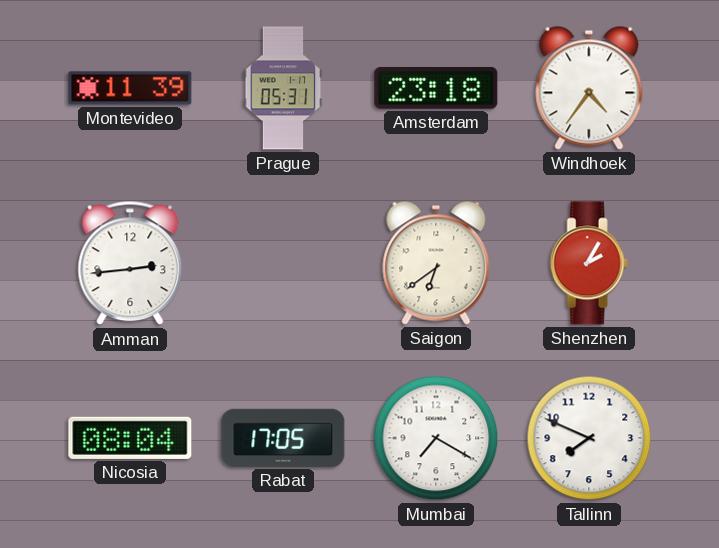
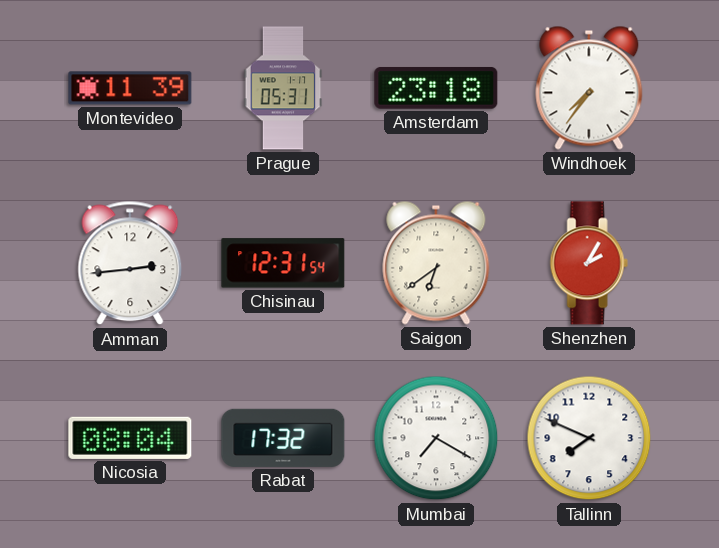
Windhoek: 4:36 -> 7:36
Chisinau: none -> 12:31
Rabat: 17:05 -> 17:32
